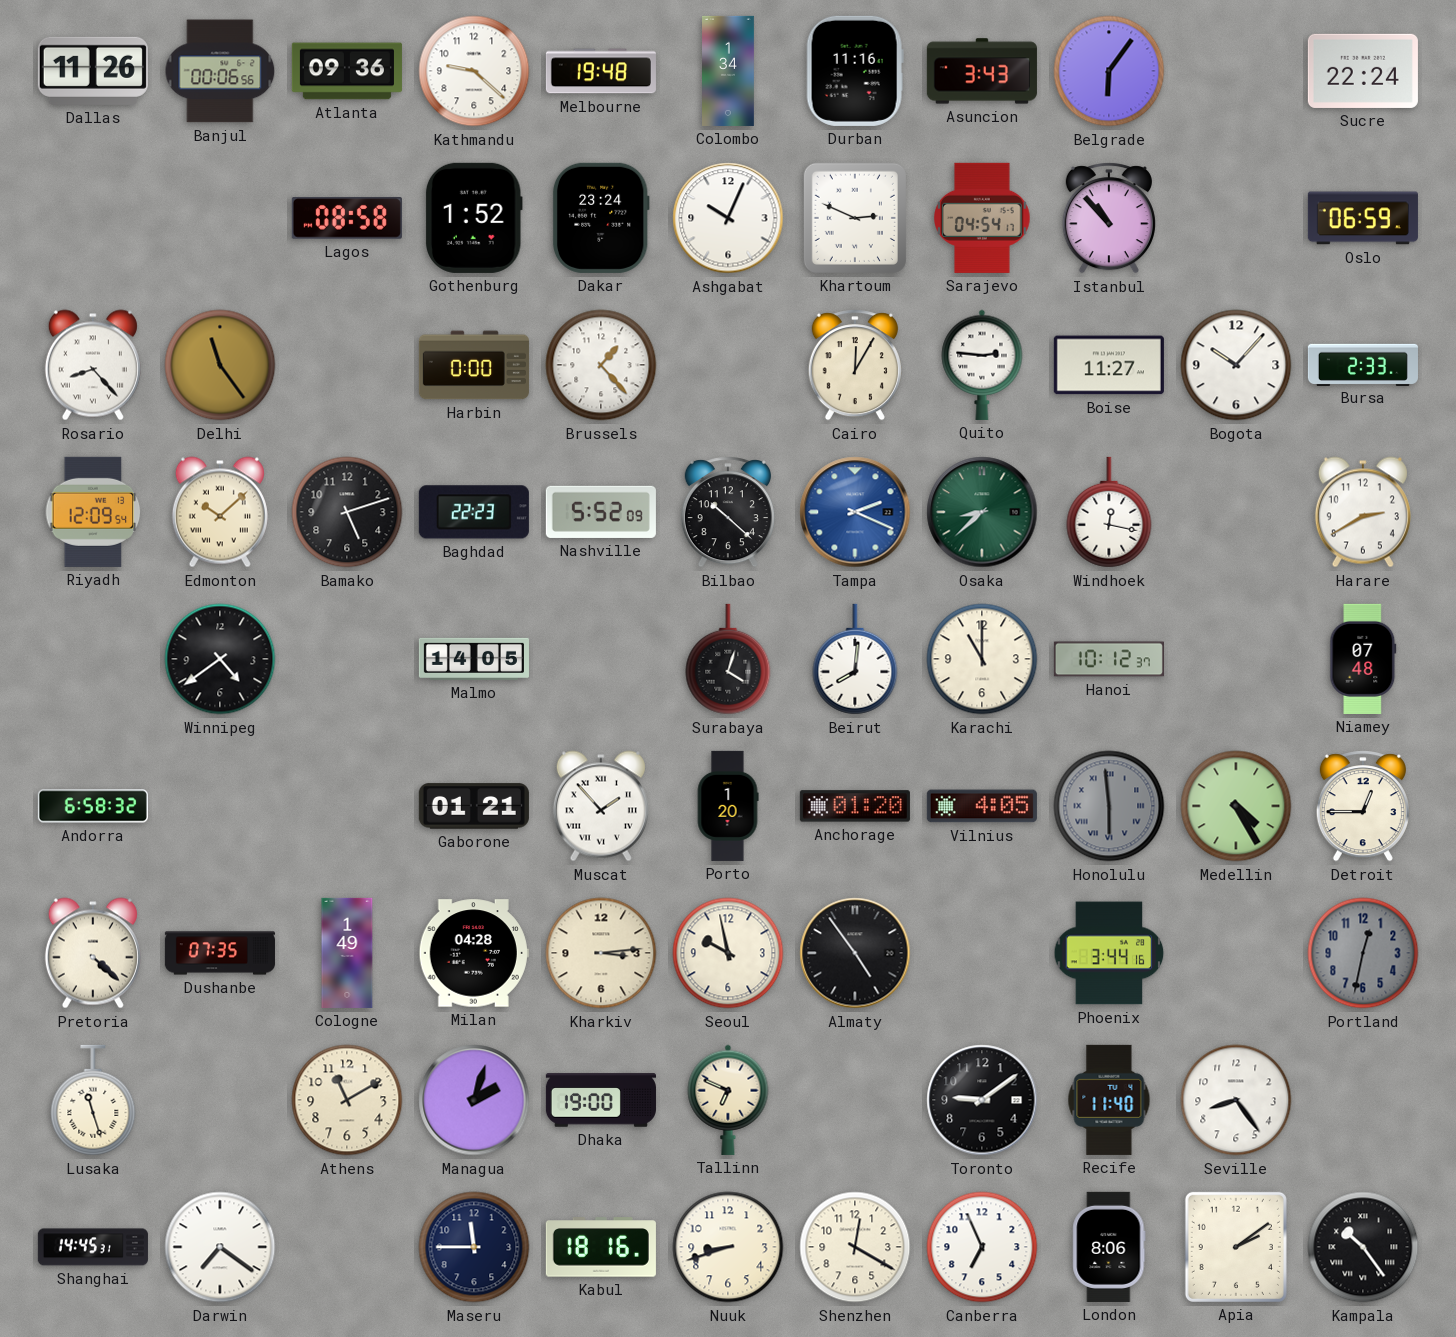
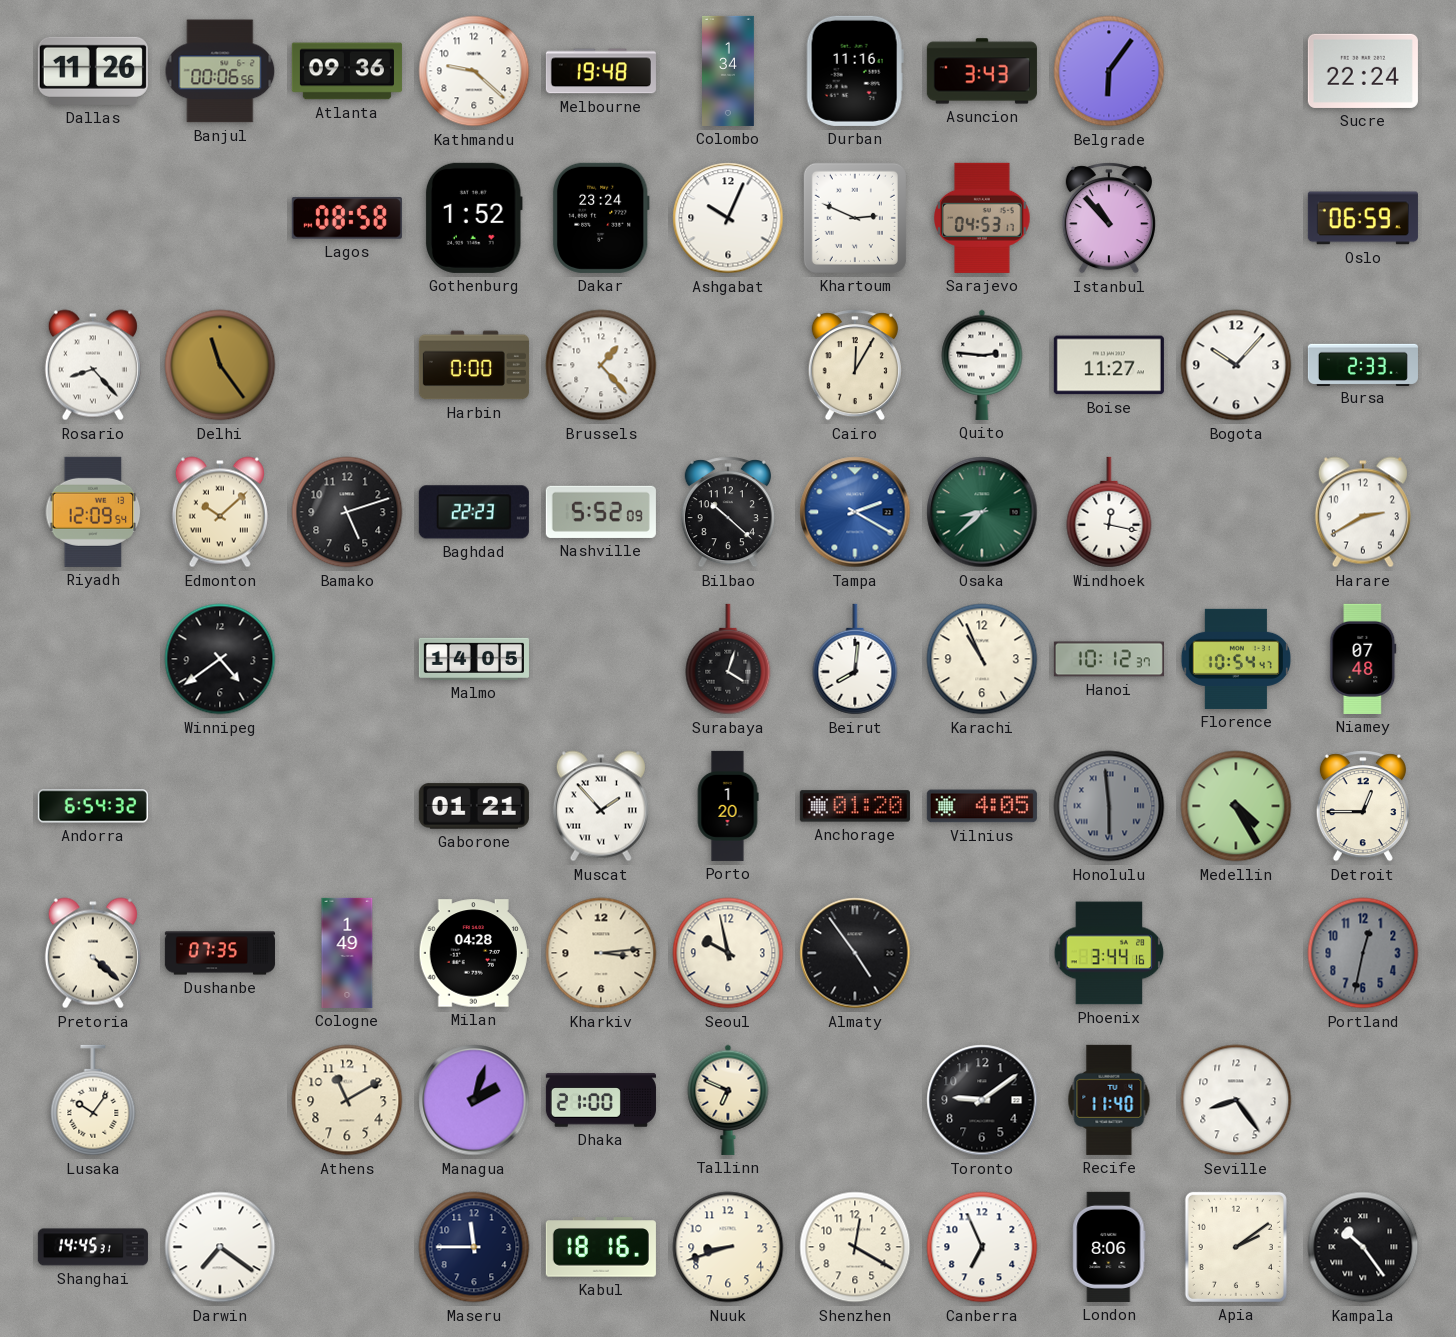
Sarajevo: 04:54 -> 04:53
Tampa: 2:19 -> 2:20
Karachi: 11:00 -> 10:56
Florence: none -> 10:54
Andorra: 6:58 -> 6:54
Lusaka: 11:27 -> 10:06
Dhaka: 19:00 -> 21:00
